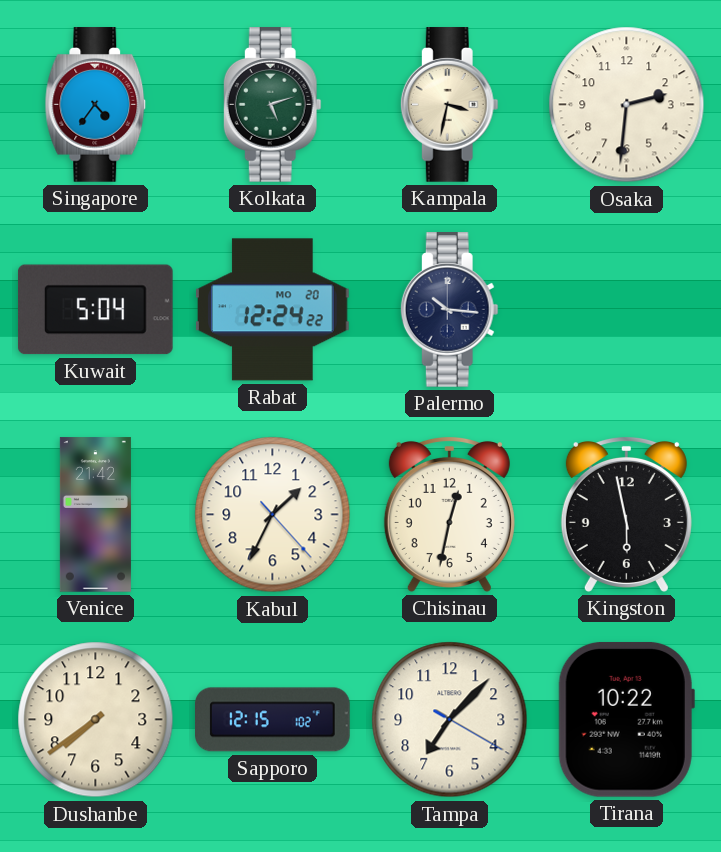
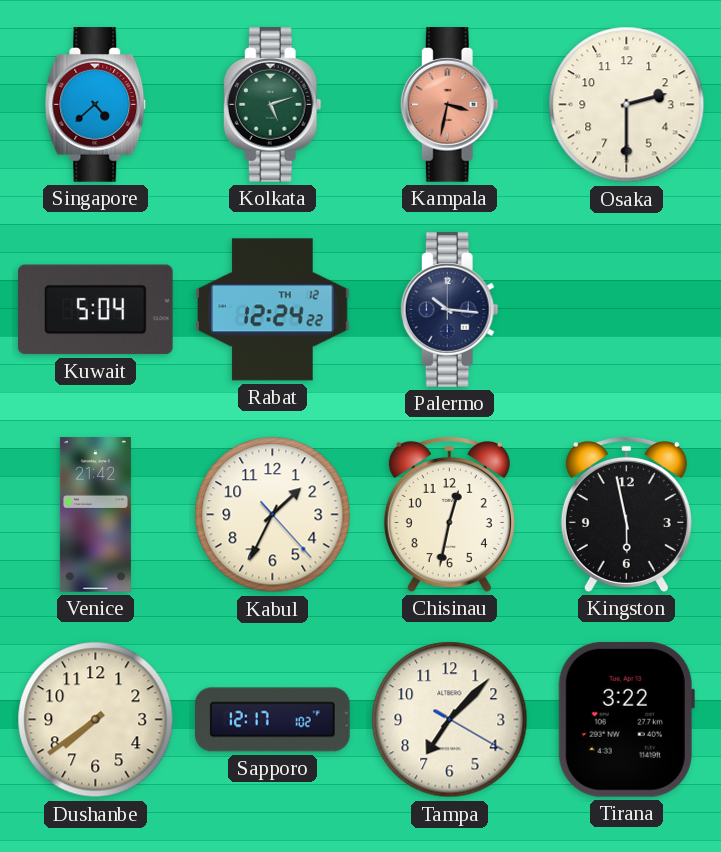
Singapore: 4:36 -> 4:38
Kampala dial: cream -> salmon
Osaka: 2:31 -> 2:30
Rabat date: MO 20 -> TH 12
Sapporo: 12:15 -> 12:17
Tirana: 10:22 -> 3:22
